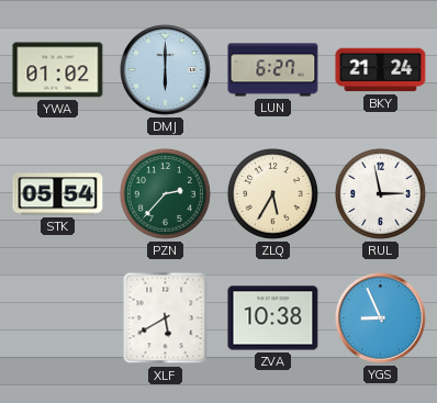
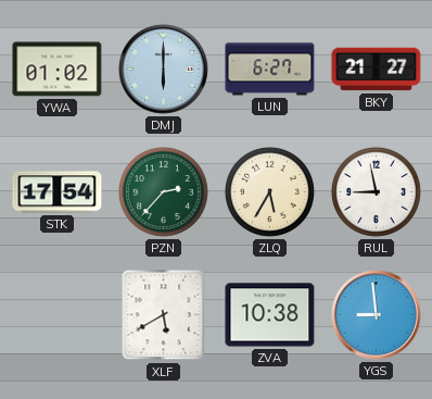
BKY: 21:24 -> 21:27
STK: 05:54 -> 17:54
RUL: 2:58 -> 8:58
YGS: 8:56 -> 8:59
